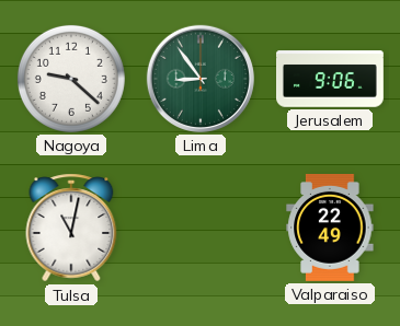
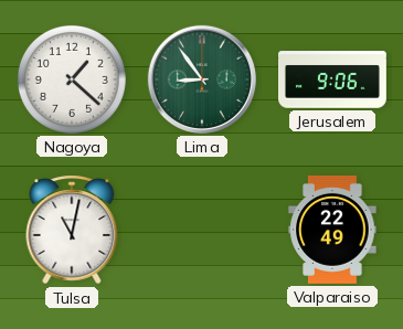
Nagoya: 9:22 -> 1:22
